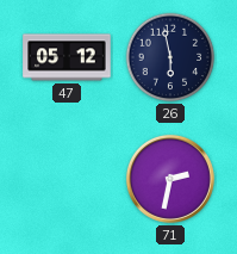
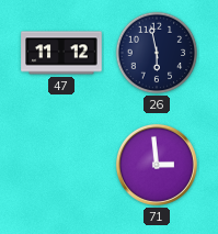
47: 05:12 -> 11:12
71: 2:32 -> 2:59
